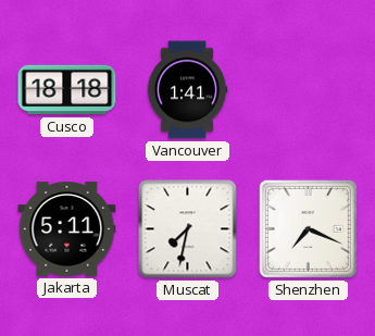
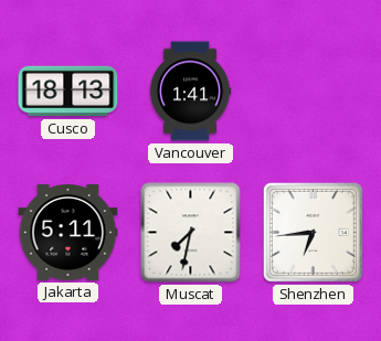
Cusco: 18:18 -> 18:13
Shenzhen: 7:19 -> 6:44
